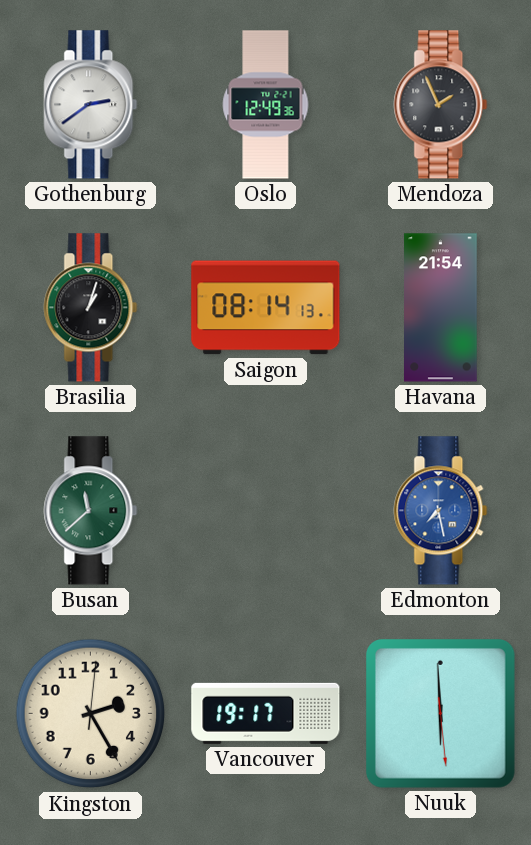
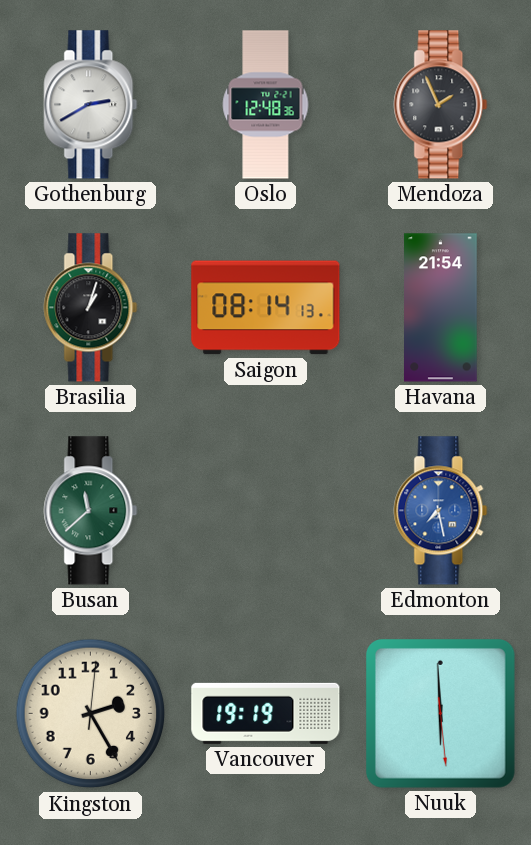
Gothenburg: 2:39 -> 2:40
Oslo: 12:49 -> 12:48
Vancouver: 19:17 -> 19:19
